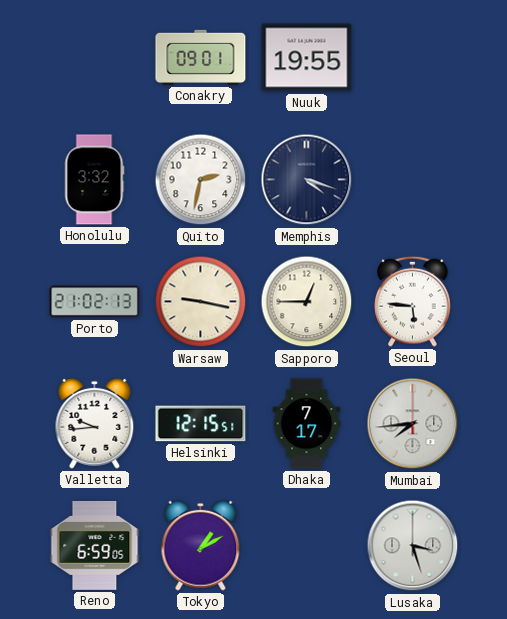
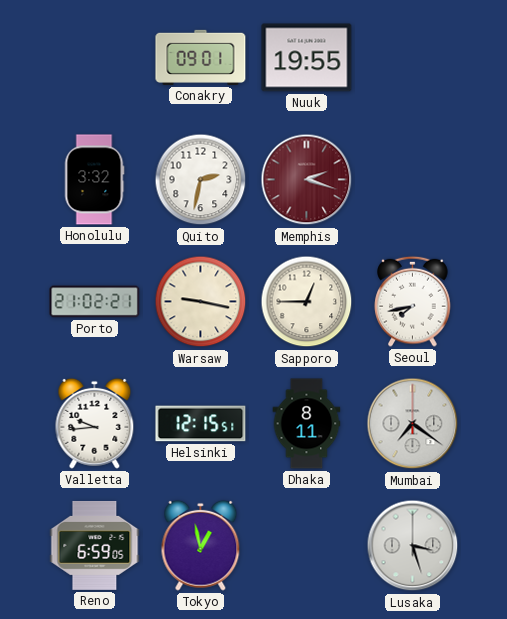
Memphis: 4:18 -> 2:18
Memphis dial: navy -> burgundy
Porto: 21:02:13 -> 21:02:21
Seoul: 5:46 -> 7:43
Dhaka: 7:17 -> 8:11
Mumbai: 7:44 -> 7:21
Tokyo: 1:10 -> 12:58
